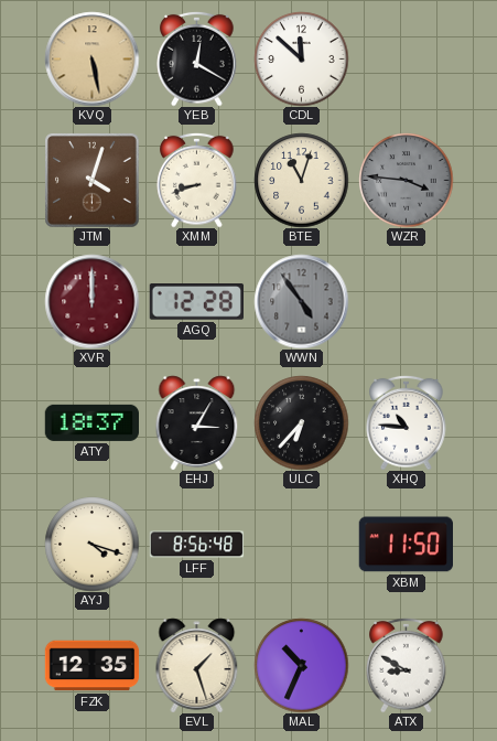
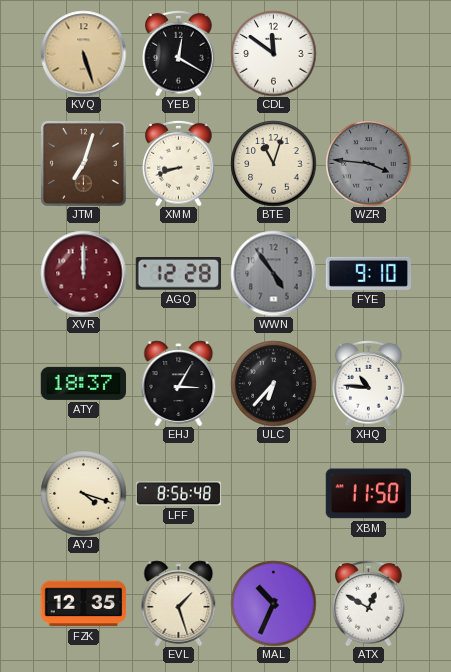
KVQ: 5:28 -> 5:27
CDL: 11:52 -> 11:51
JTM: 4:03 -> 7:03
FYE: none -> 9:10
ATX: 8:50 -> 12:50
